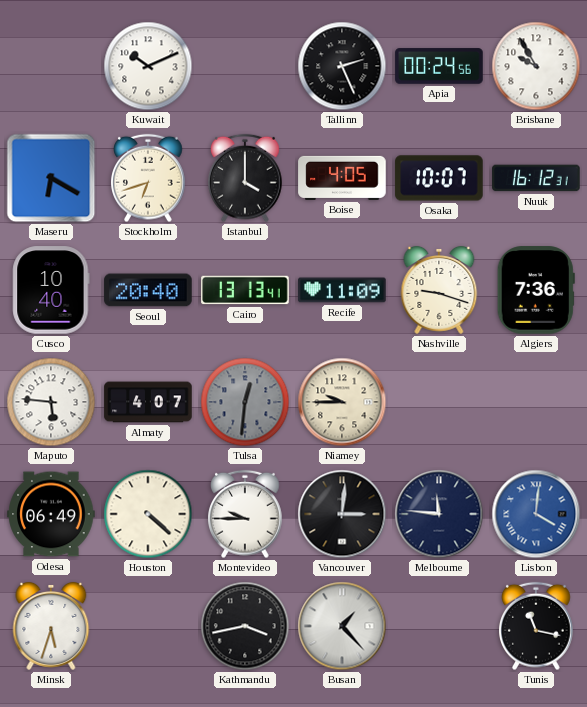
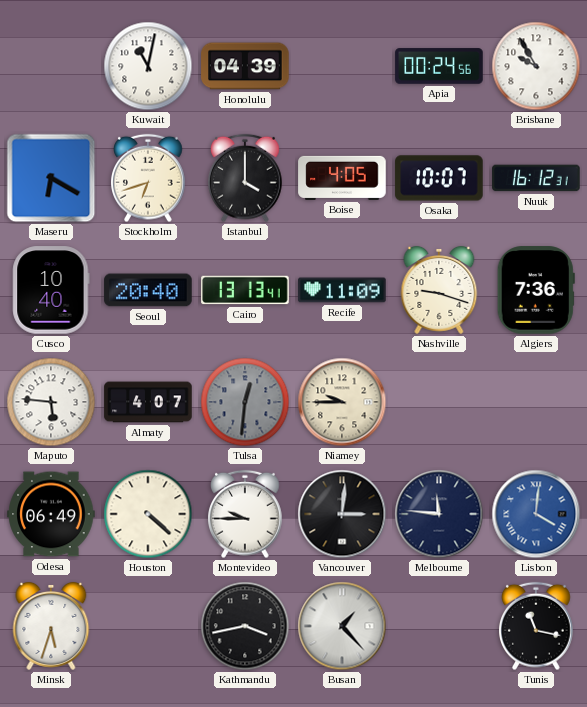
Kuwait: 10:11 -> 11:02
Honolulu: none -> 04:39
Tallinn: 2:26 -> none
